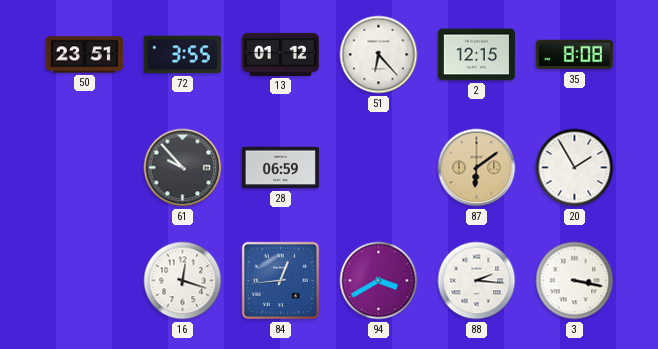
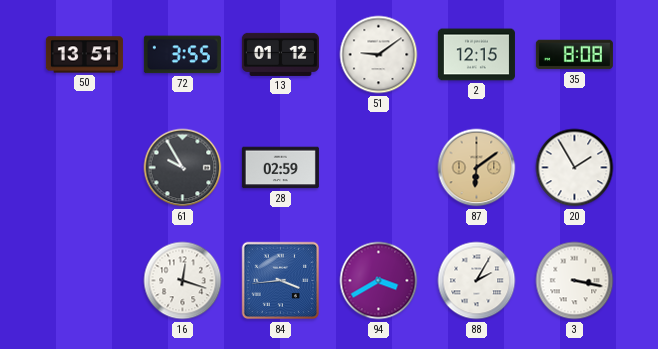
50: 23:51 -> 13:51
51: 6:23 -> 9:09
61: 9:53 -> 9:55
28: 06:59 -> 02:59
84: 12:44 -> 3:44
88: 2:16 -> 2:05
